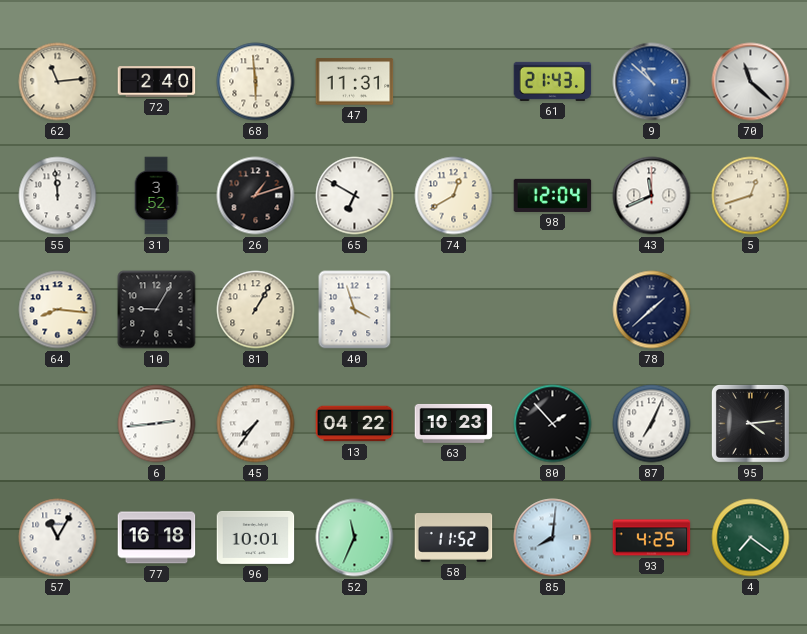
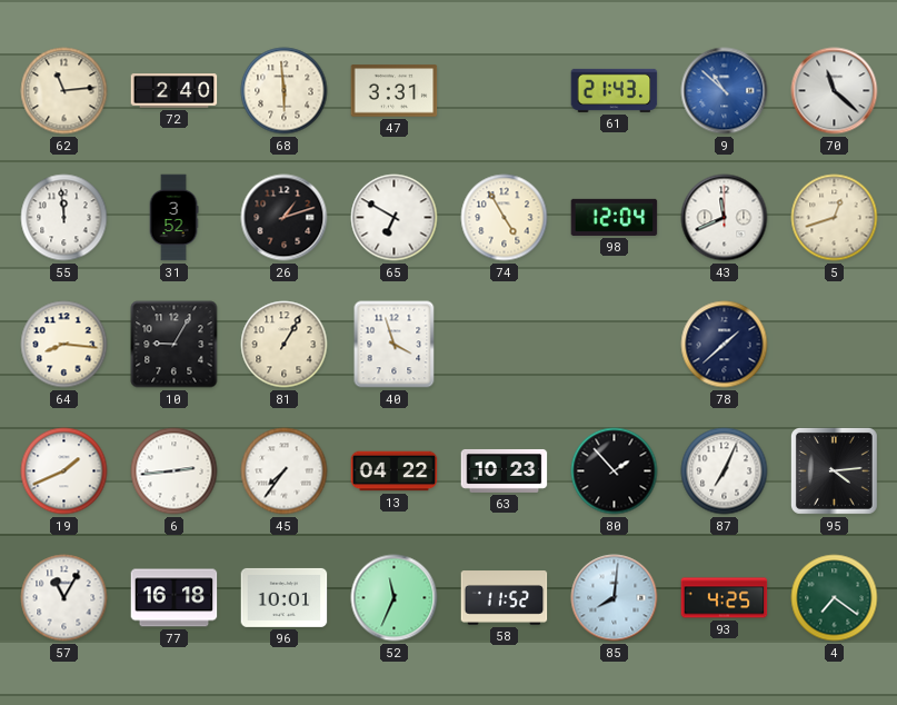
47: 11:31 -> 3:31
74: 12:40 -> 4:55
19: none -> 1:41
